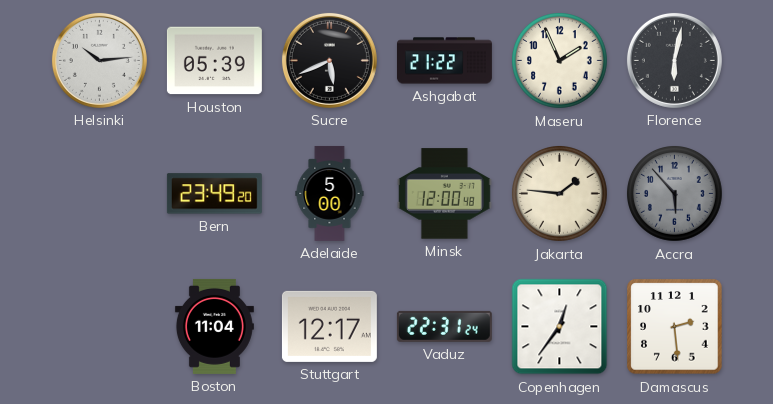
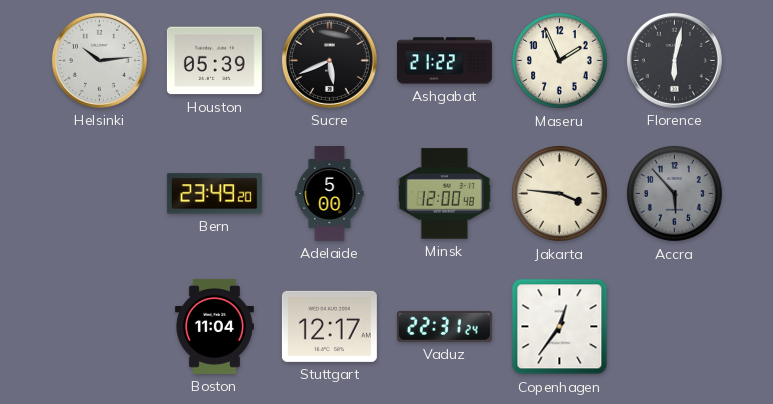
Jakarta: 1:46 -> 3:46
Damascus: 2:29 -> none
